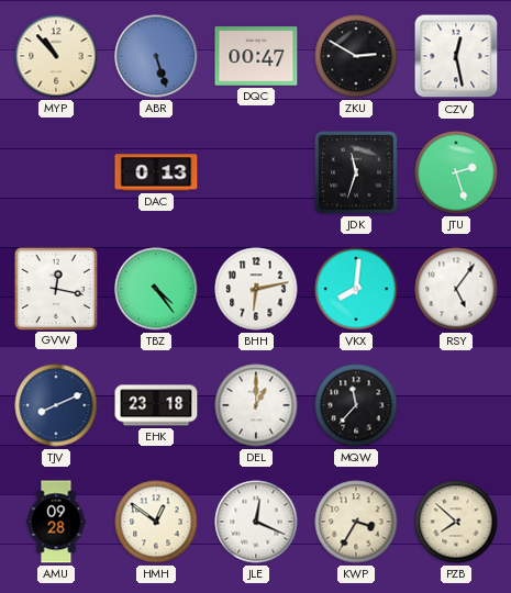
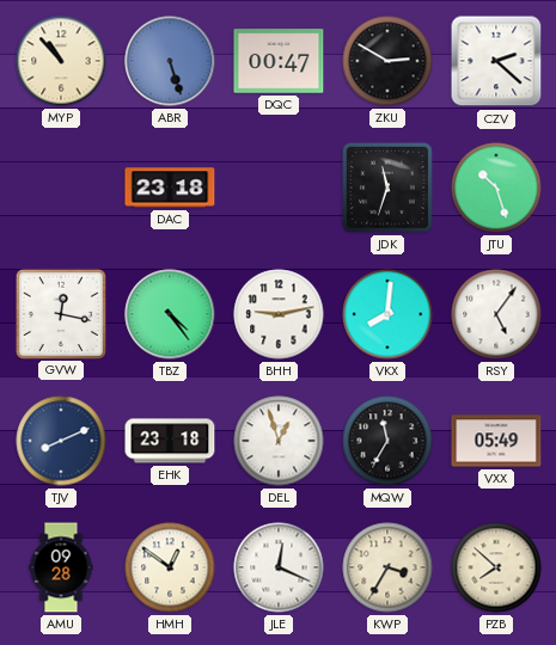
CZV: 12:28 -> 2:22
DAC: 0:13 -> 23:18
JTU: 2:27 -> 10:27
BHH: 6:13 -> 9:13
DEL: 1:00 -> 12:57
MQW: 11:37 -> 11:35
VXX: none -> 05:49
